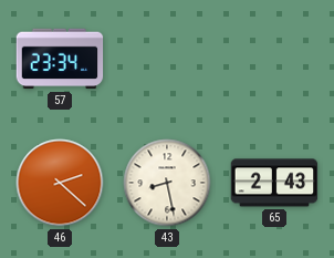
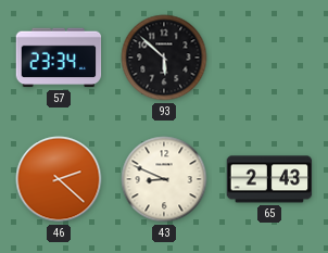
93: none -> 5:52
43: 8:28 -> 8:49
